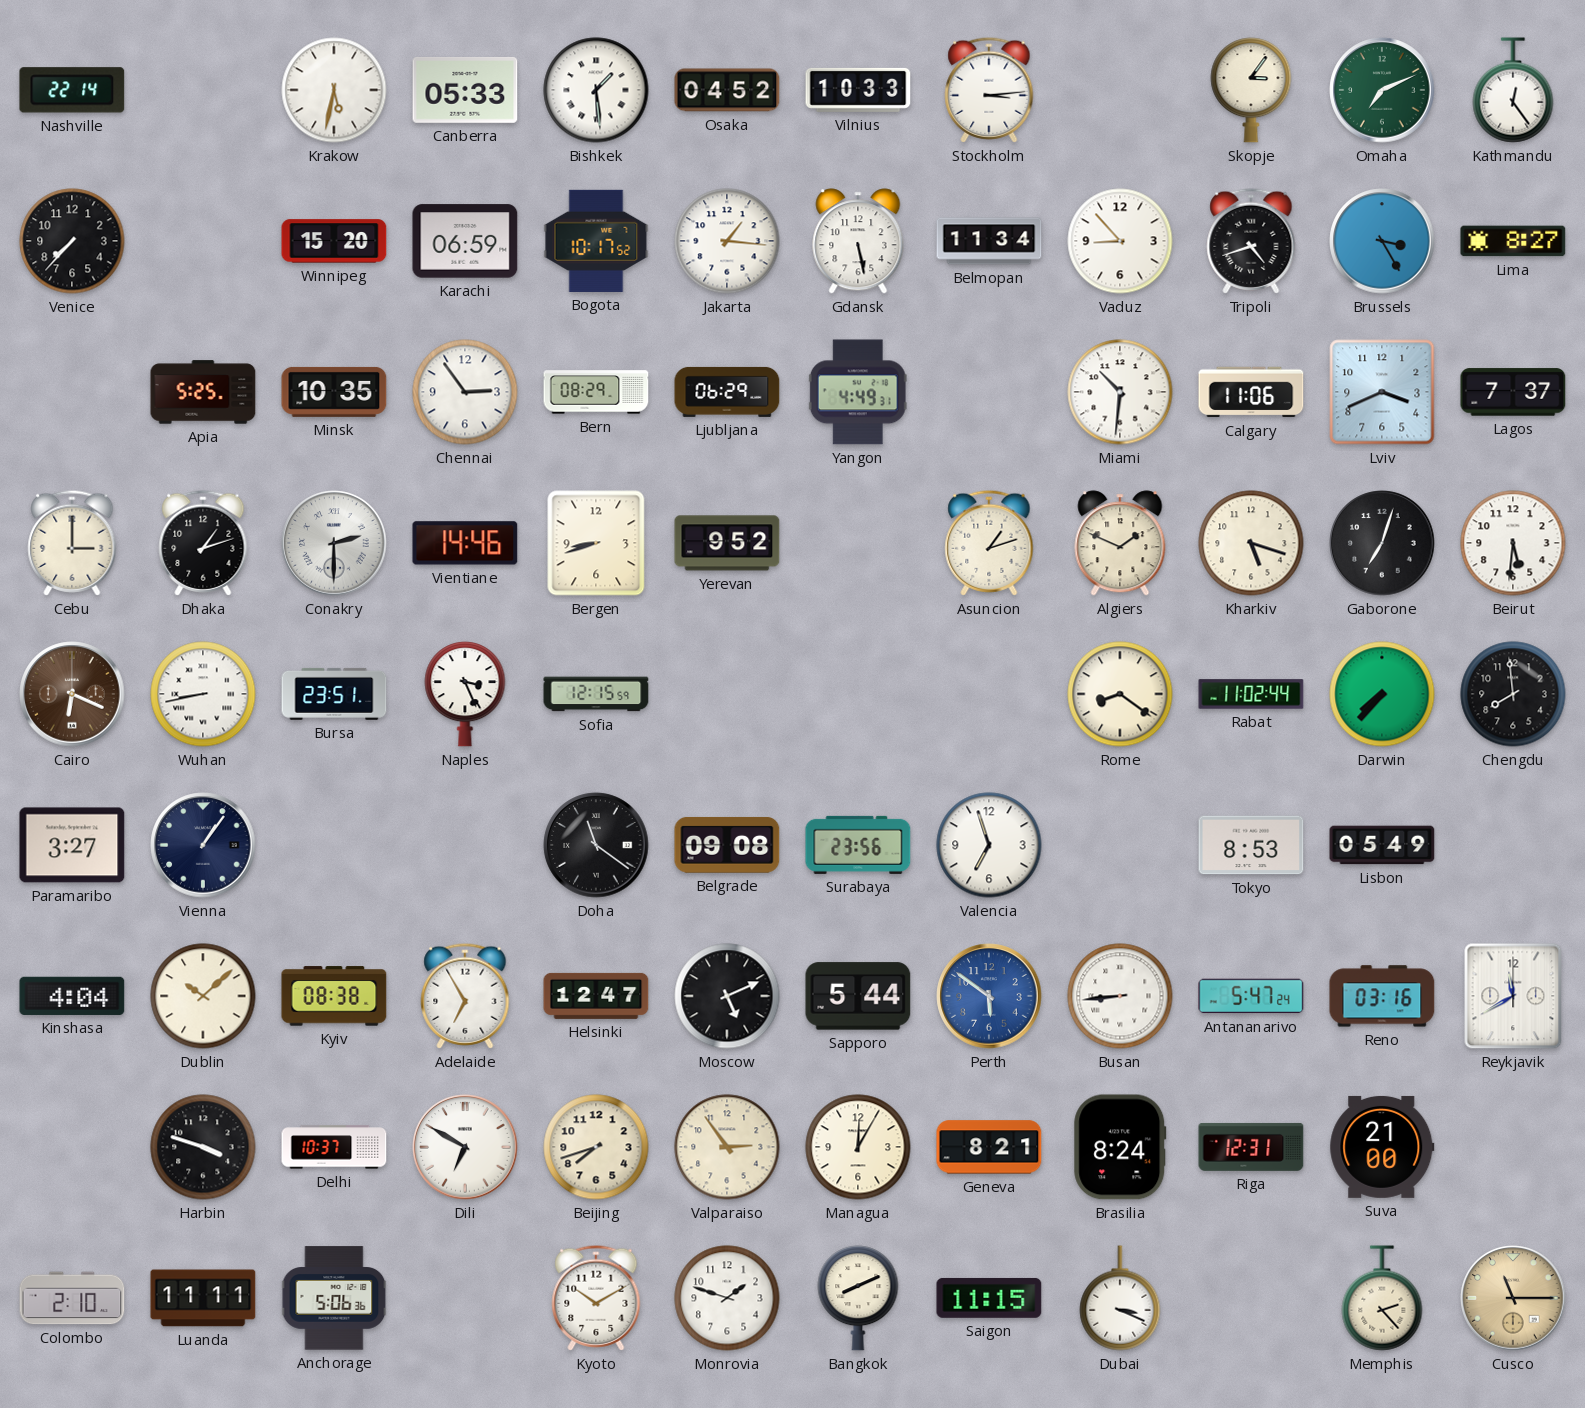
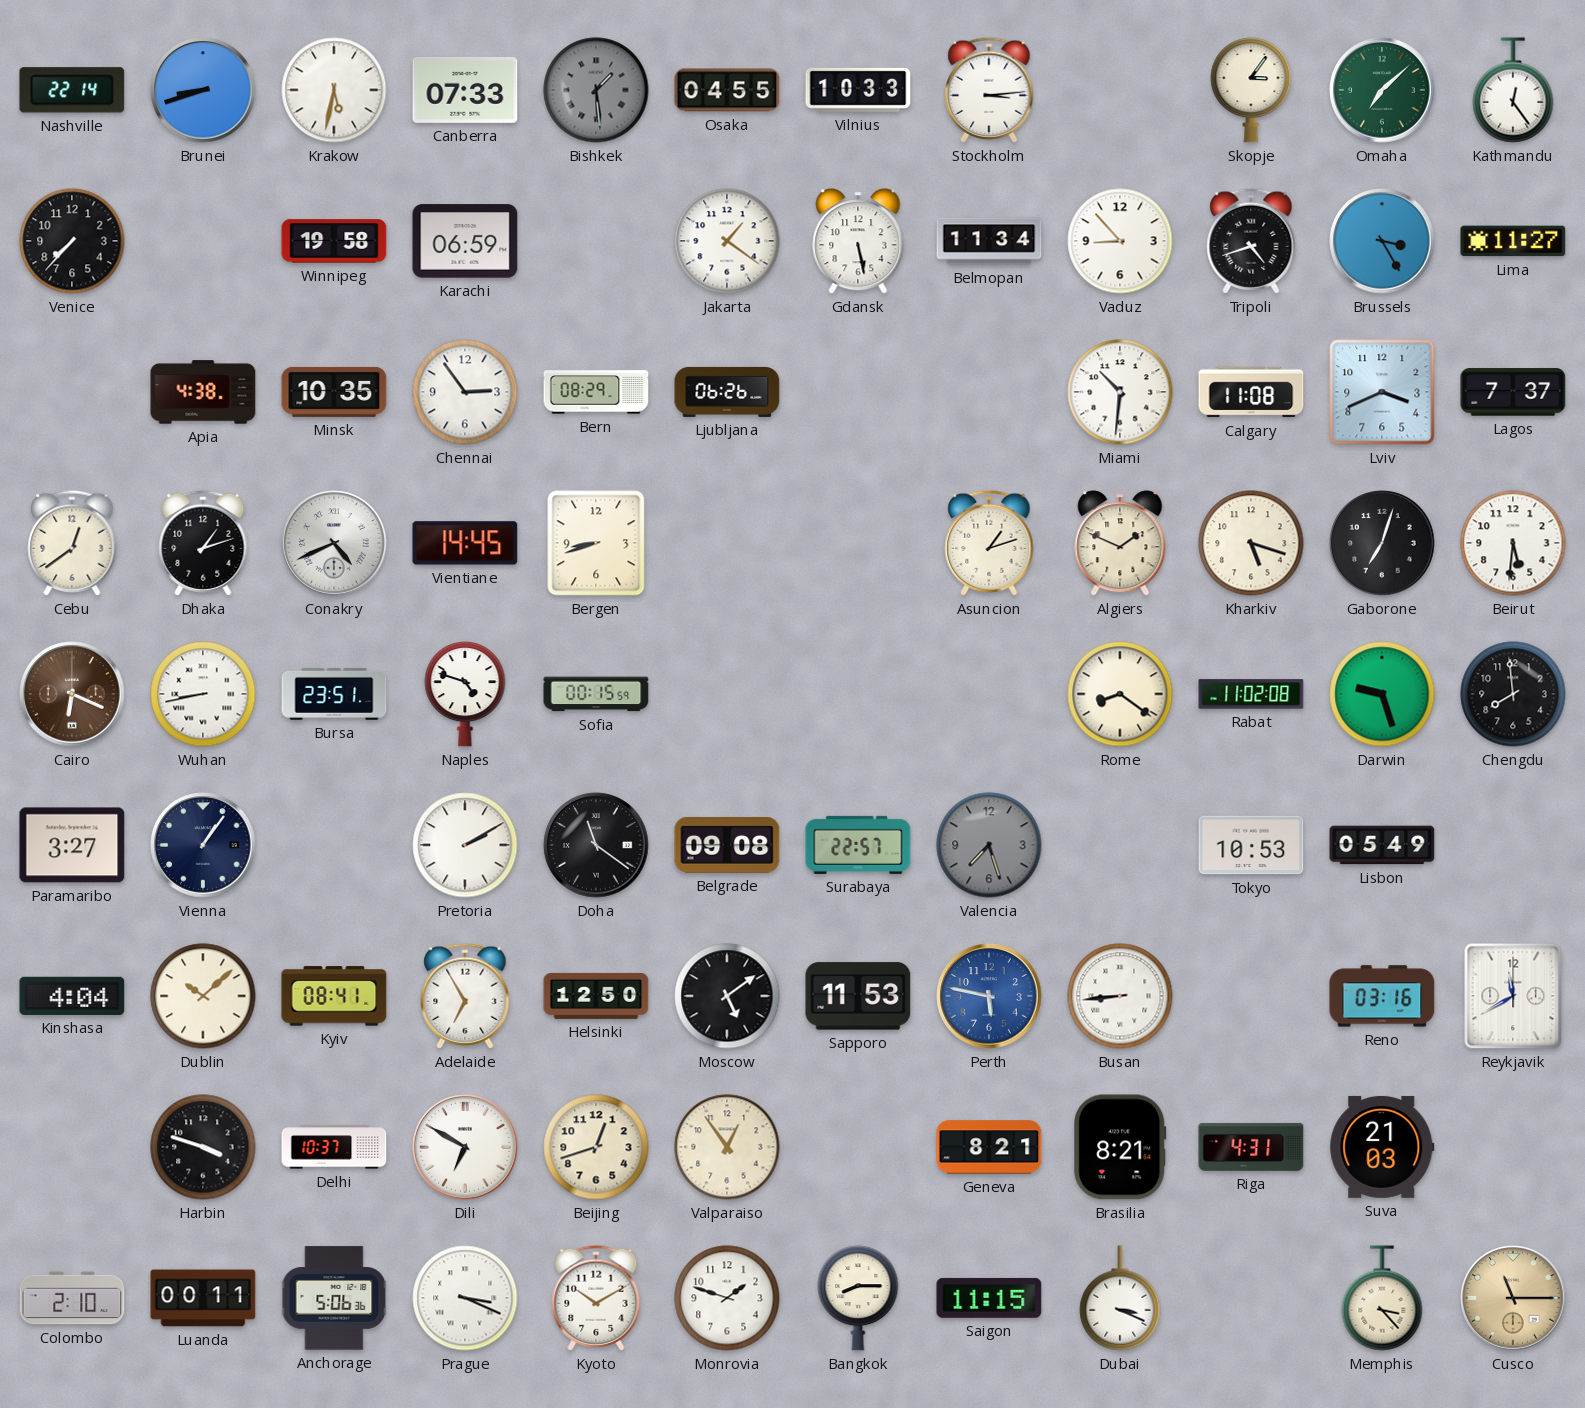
Brunei: none -> 8:42
Canberra: 05:33 -> 07:33
Bishkek dial: white -> grey
Osaka: 04:52 -> 04:55
Omaha: 7:11 -> 7:08
Winnipeg: 15:20 -> 19:58
Bogota: 10:17 -> none
Jakarta: 1:16 -> 1:21
Lima: 8:27 -> 11:27
Apia: 5:25 -> 4:38
Ljubljana: 06:29 -> 06:26
Yangon: 4:49 -> none
Calgary: 11:06 -> 11:08
Cebu: 3:00 -> 12:39
Conakry: 2:30 -> 4:41
Vientiane: 14:46 -> 14:45
Yerevan: 9:52 -> none
Naples: 3:26 -> 4:48
Sofia: 12:15 -> 00:15
Rabat: 11:02:44 -> 11:02:08
Darwin: 7:37 -> 9:27
Pretoria: none -> 2:10
Surabaya: 23:56 -> 22:57
Valencia: 6:57 -> 7:27
Valencia dial: white -> grey
Tokyo: 8:53 -> 10:53
Kyiv: 08:38 -> 08:41
Helsinki: 12:47 -> 12:50
Moscow: 5:11 -> 5:09
Sapporo: 5:44 -> 11:53
Perth: 5:51 -> 5:47
Antananarivo: 5:47 -> none
Beijing: 7:42 -> 12:42
Valparaiso: 2:54 -> 12:54
Managua: 12:05 -> none
Brasilia: 8:24 -> 8:21
Riga: 12:31 -> 4:31
Suva: 21:00 -> 21:03
Luanda: 11:11 -> 00:11
Prague: none -> 3:19
Bangkok: 8:11 -> 8:15
Memphis: 2:23 -> 3:23
